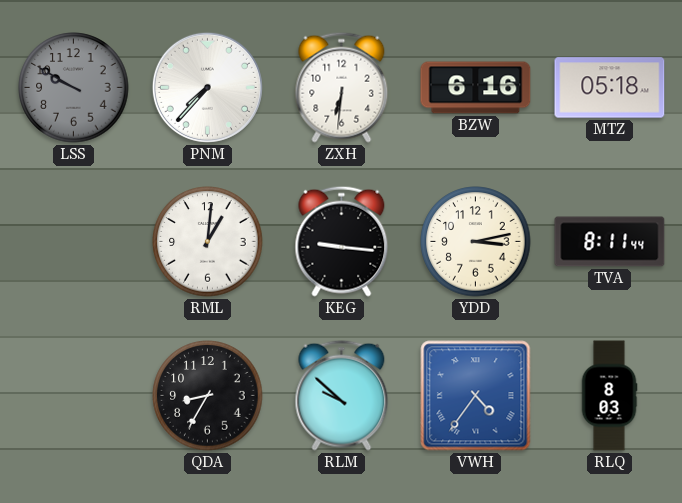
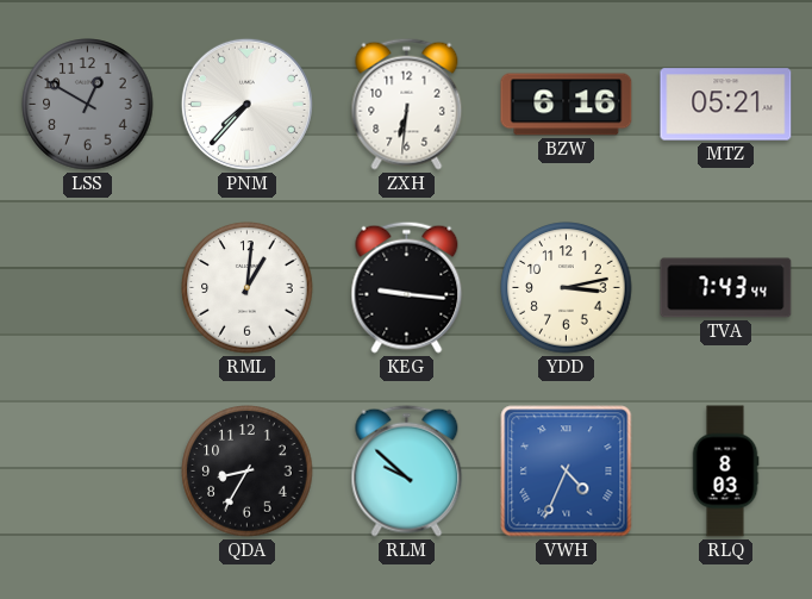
LSS: 9:50 -> 12:50
MTZ: 05:18 -> 05:21
TVA: 8:11 -> 7:43
VWH: 4:36 -> 4:34
